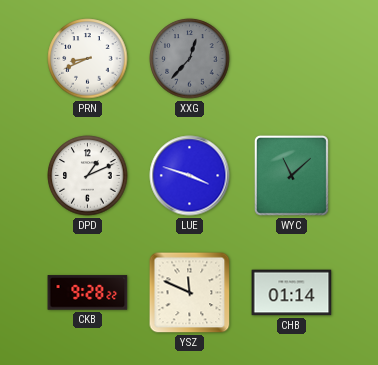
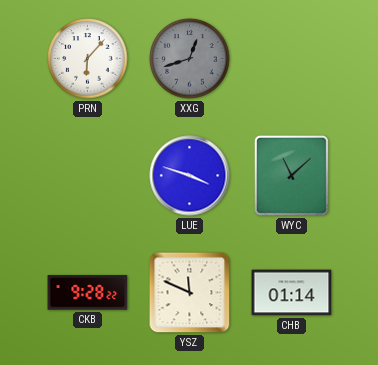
PRN: 8:41 -> 6:07
XXG: 12:37 -> 12:42
DPD: 1:11 -> none
